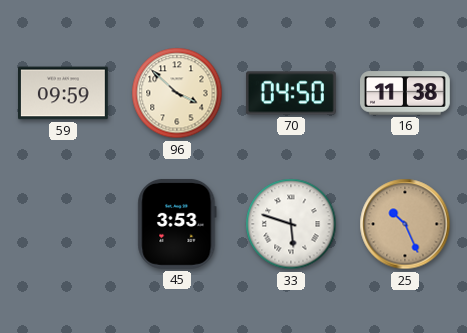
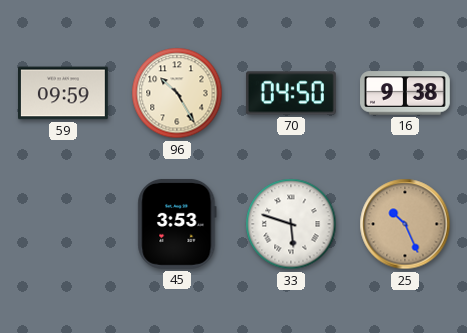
96: 3:52 -> 10:25
16: 11:38 -> 9:38
